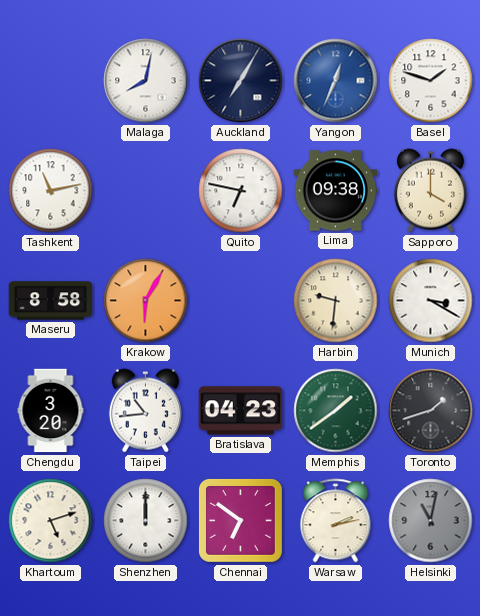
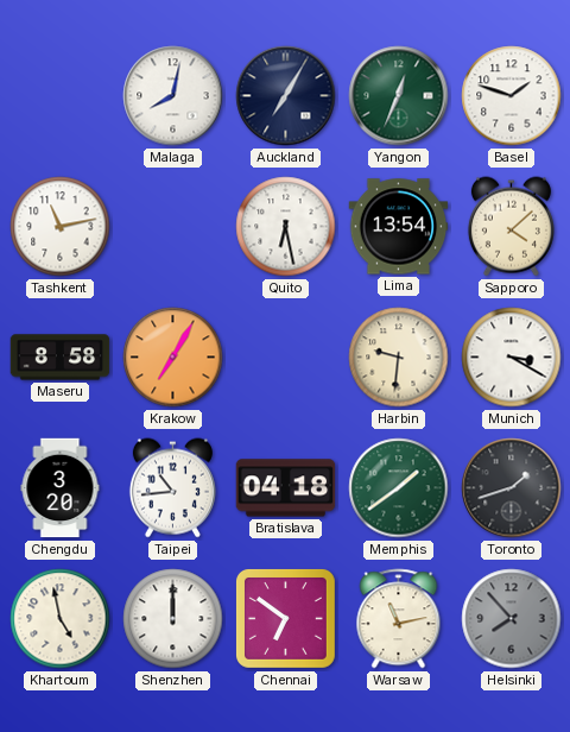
Yangon dial: blue -> green
Quito: 6:47 -> 6:28
Lima: 09:38 -> 13:54
Sapporo: 4:00 -> 4:08
Krakow: 6:05 -> 7:05
Bratislava: 04:23 -> 04:18
Khartoum: 5:12 -> 4:58
Warsaw: 2:13 -> 11:13
Helsinki: 11:02 -> 7:53
